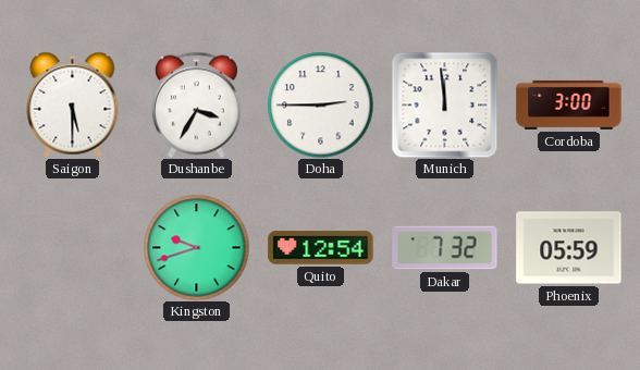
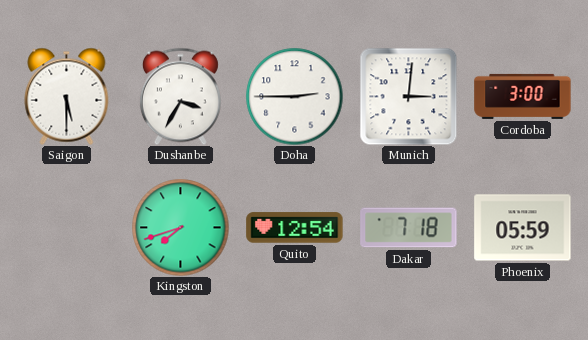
Munich: 11:59 -> 3:01
Kingston: 9:42 -> 7:42
Dakar: 7:32 -> 7:18
